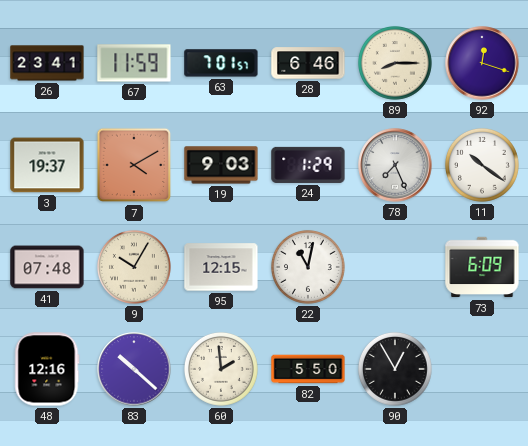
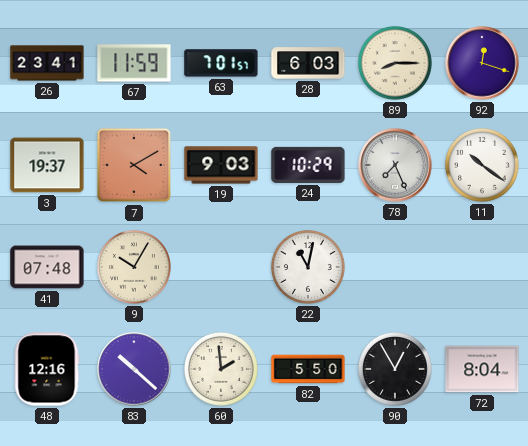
28: 6:46 -> 6:03
24: 1:29 -> 10:29
95: 12:15 -> none
73: 6:09 -> none
72: none -> 8:04
